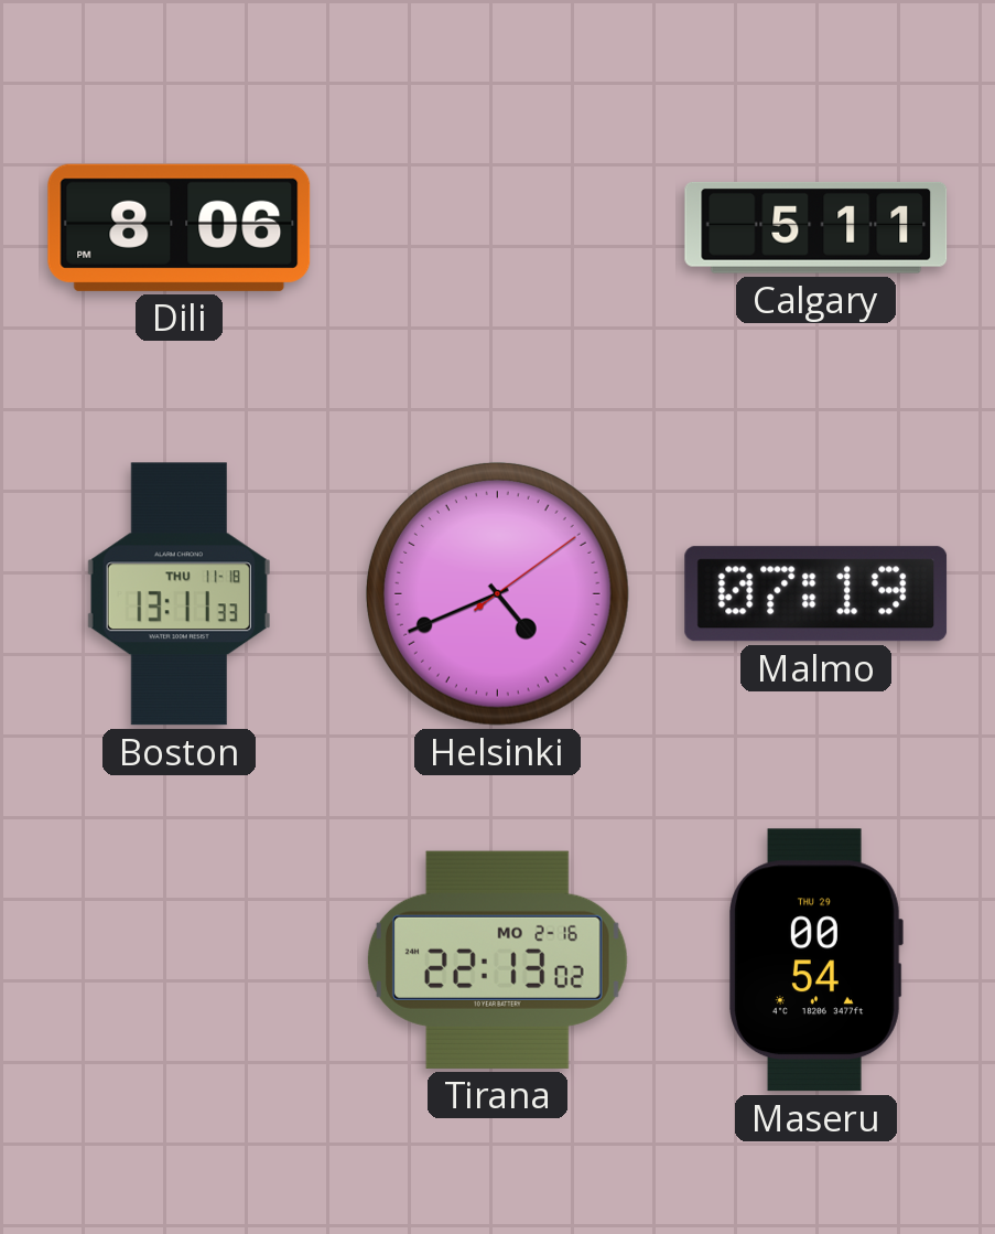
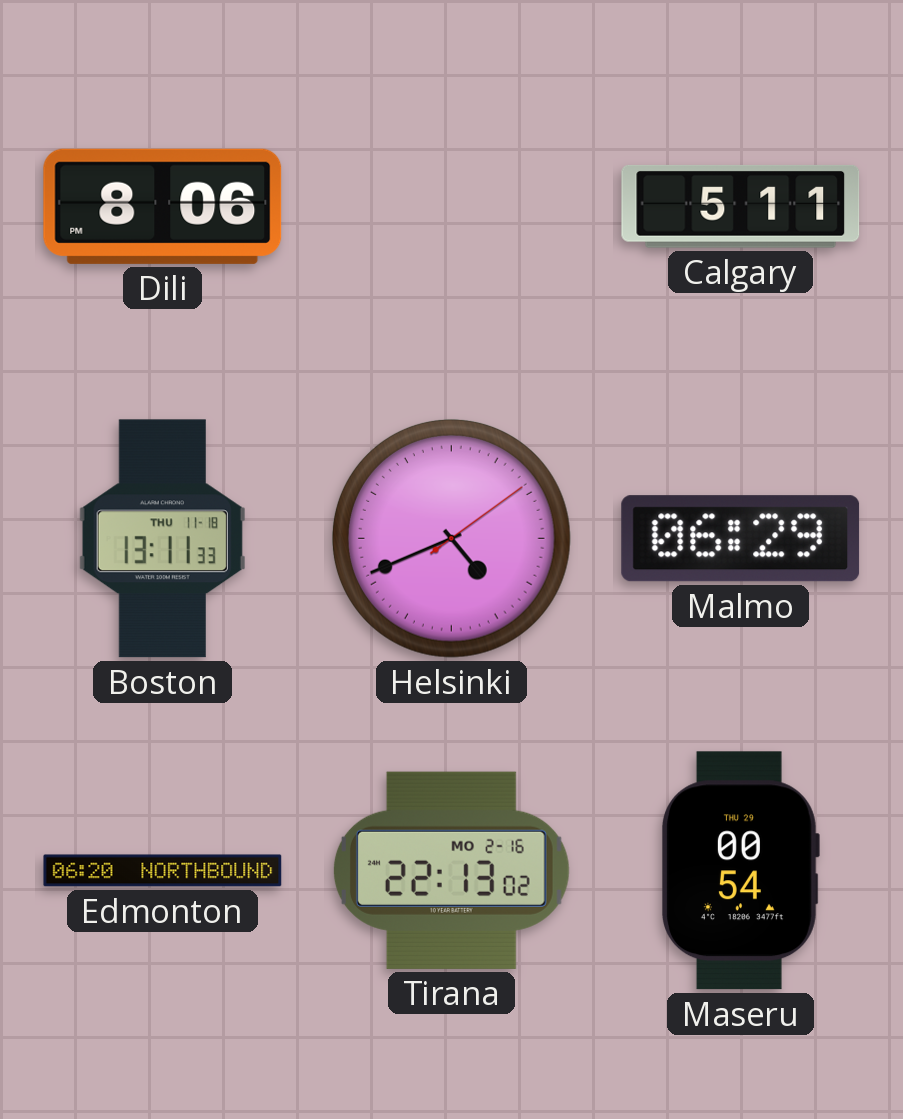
Malmo: 07:19 -> 06:29
Edmonton: none -> 06:20
